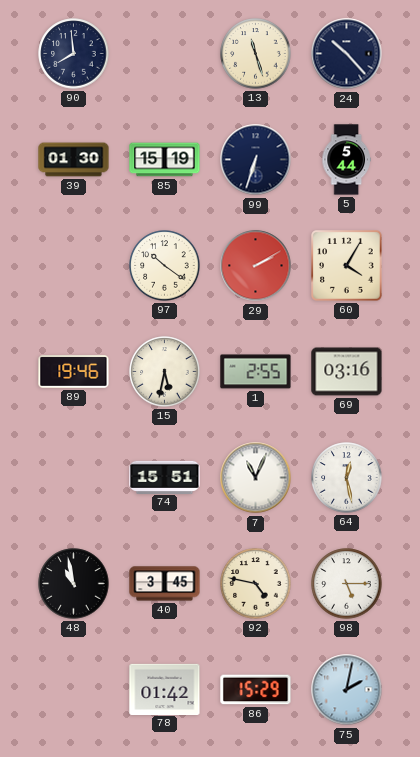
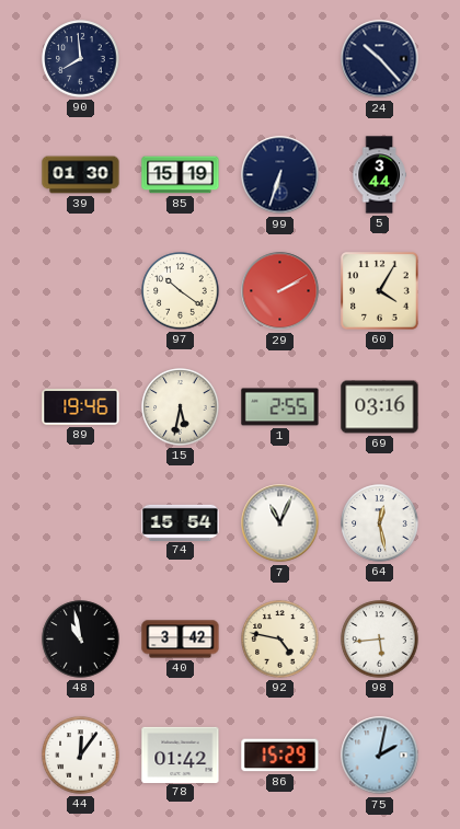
13: 11:27 -> none
5: 5:44 -> 3:44
74: 15:51 -> 15:54
40: 3:45 -> 3:42
98: 5:15 -> 5:44
44: none -> 12:06
